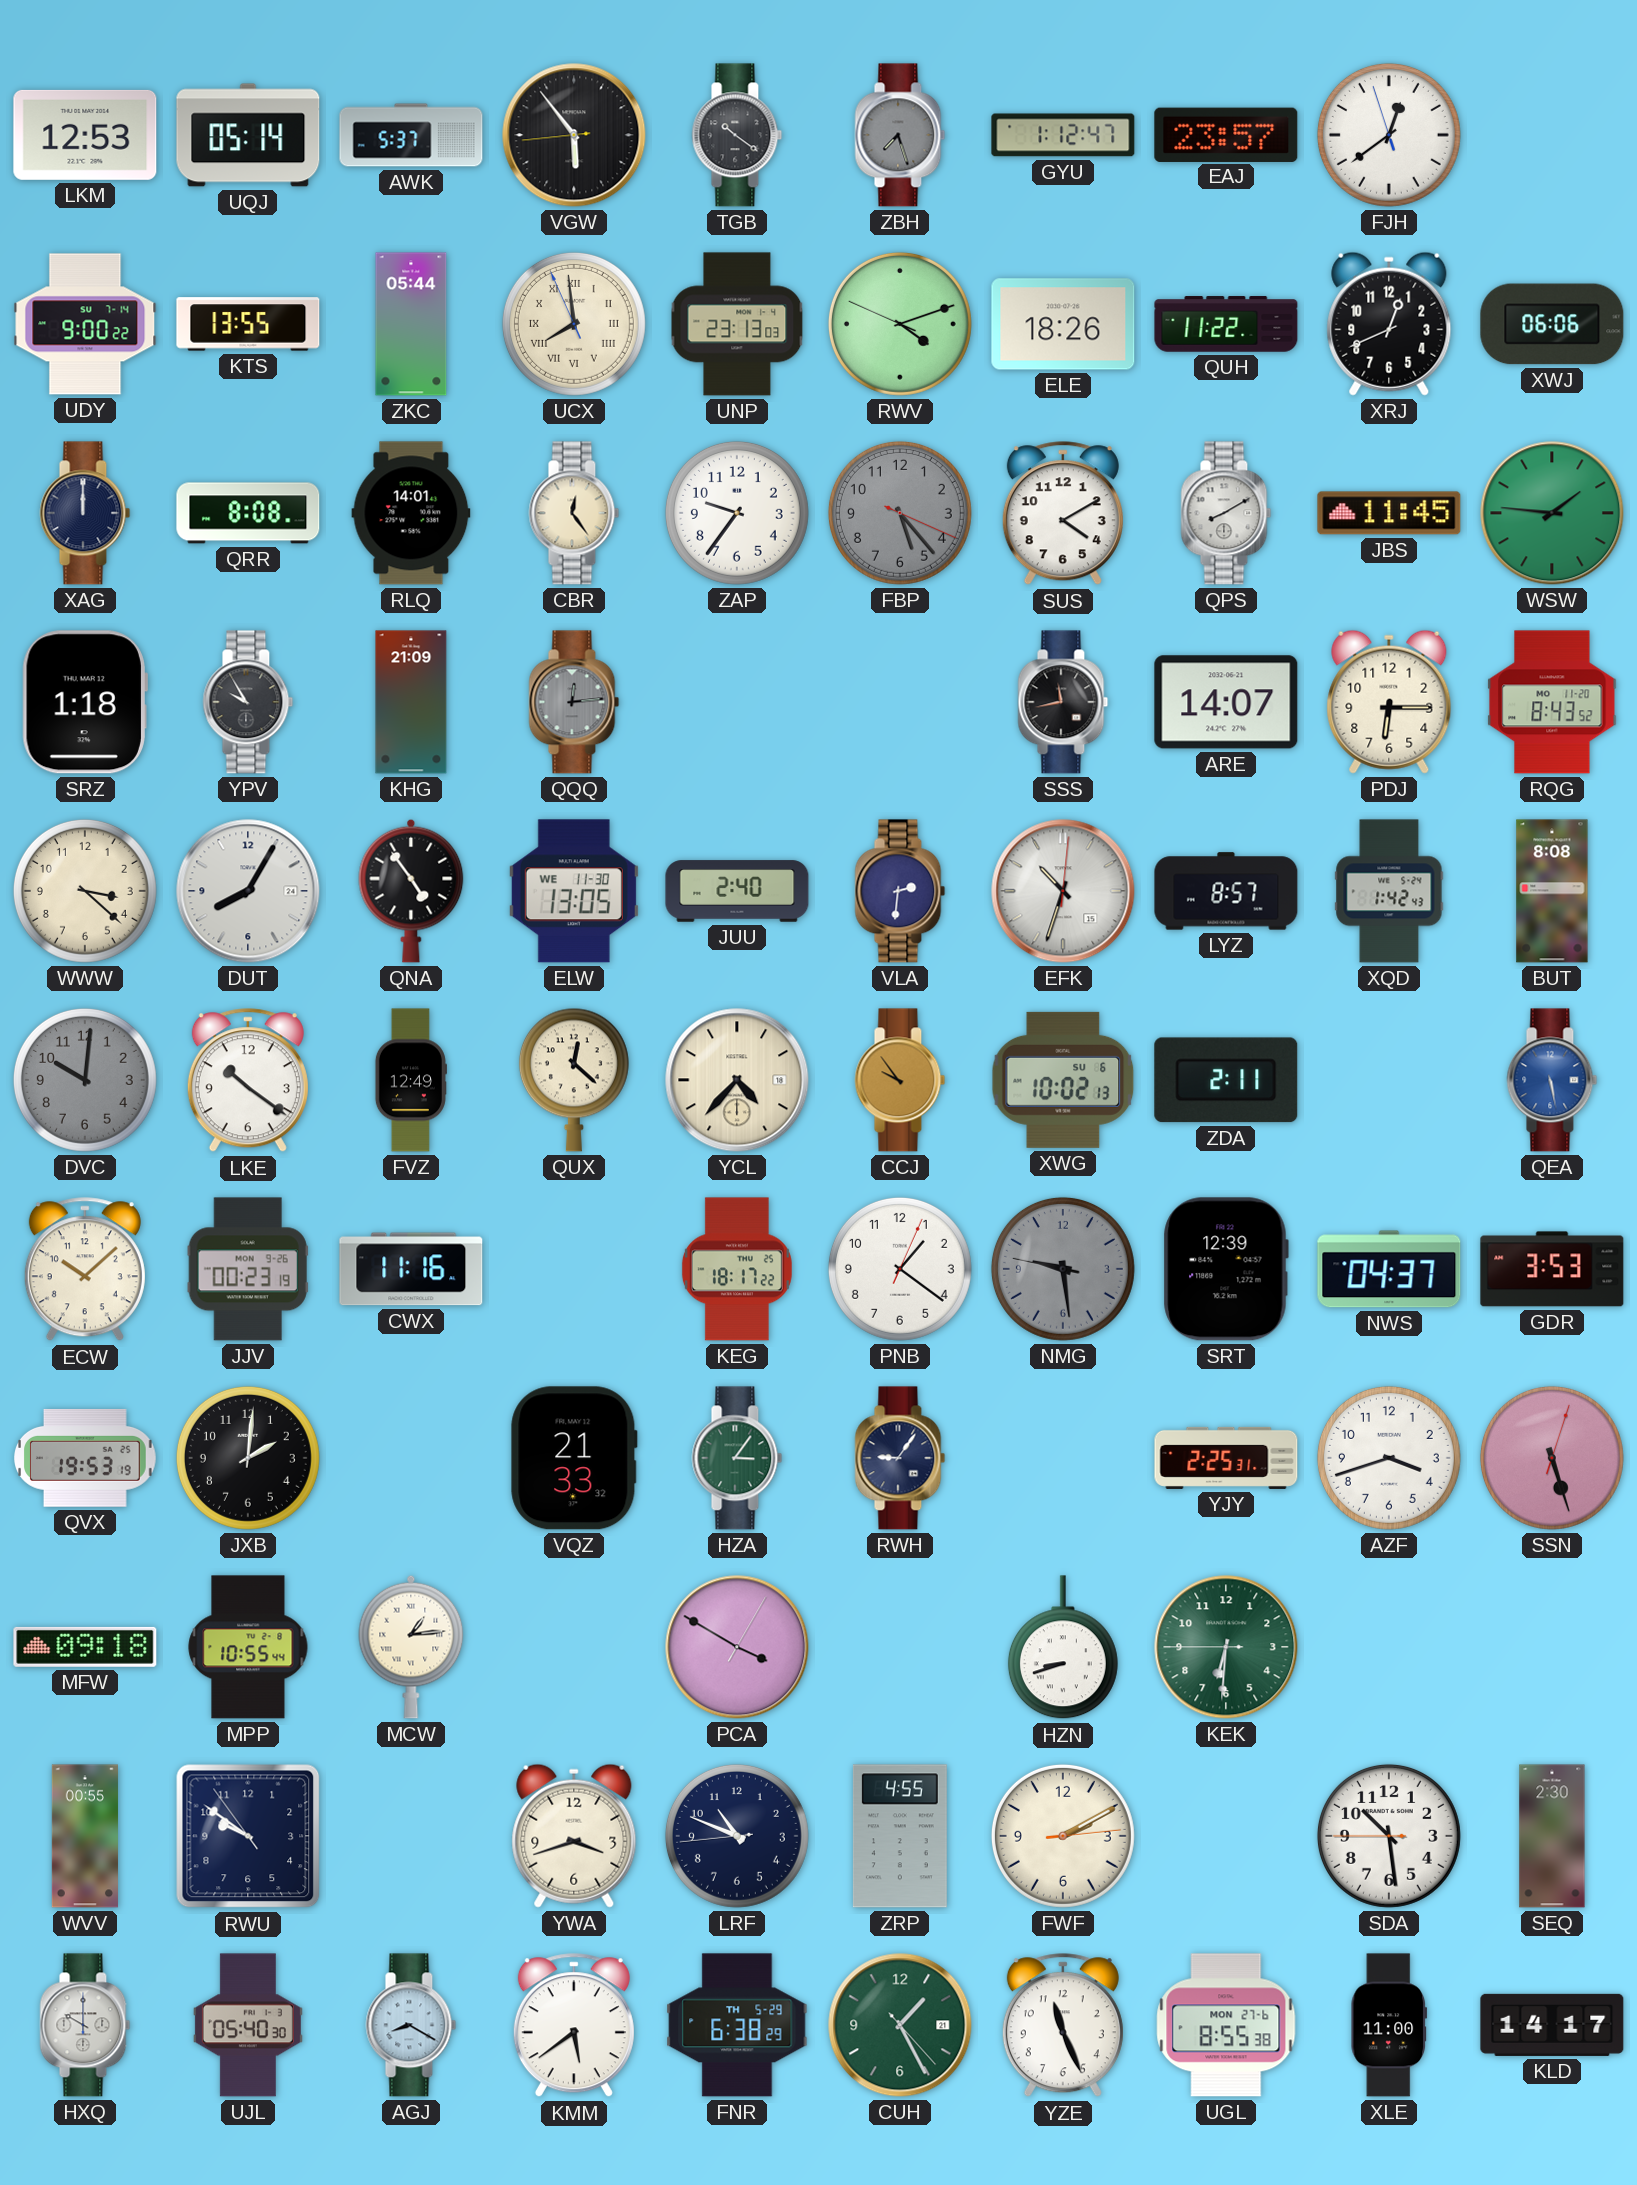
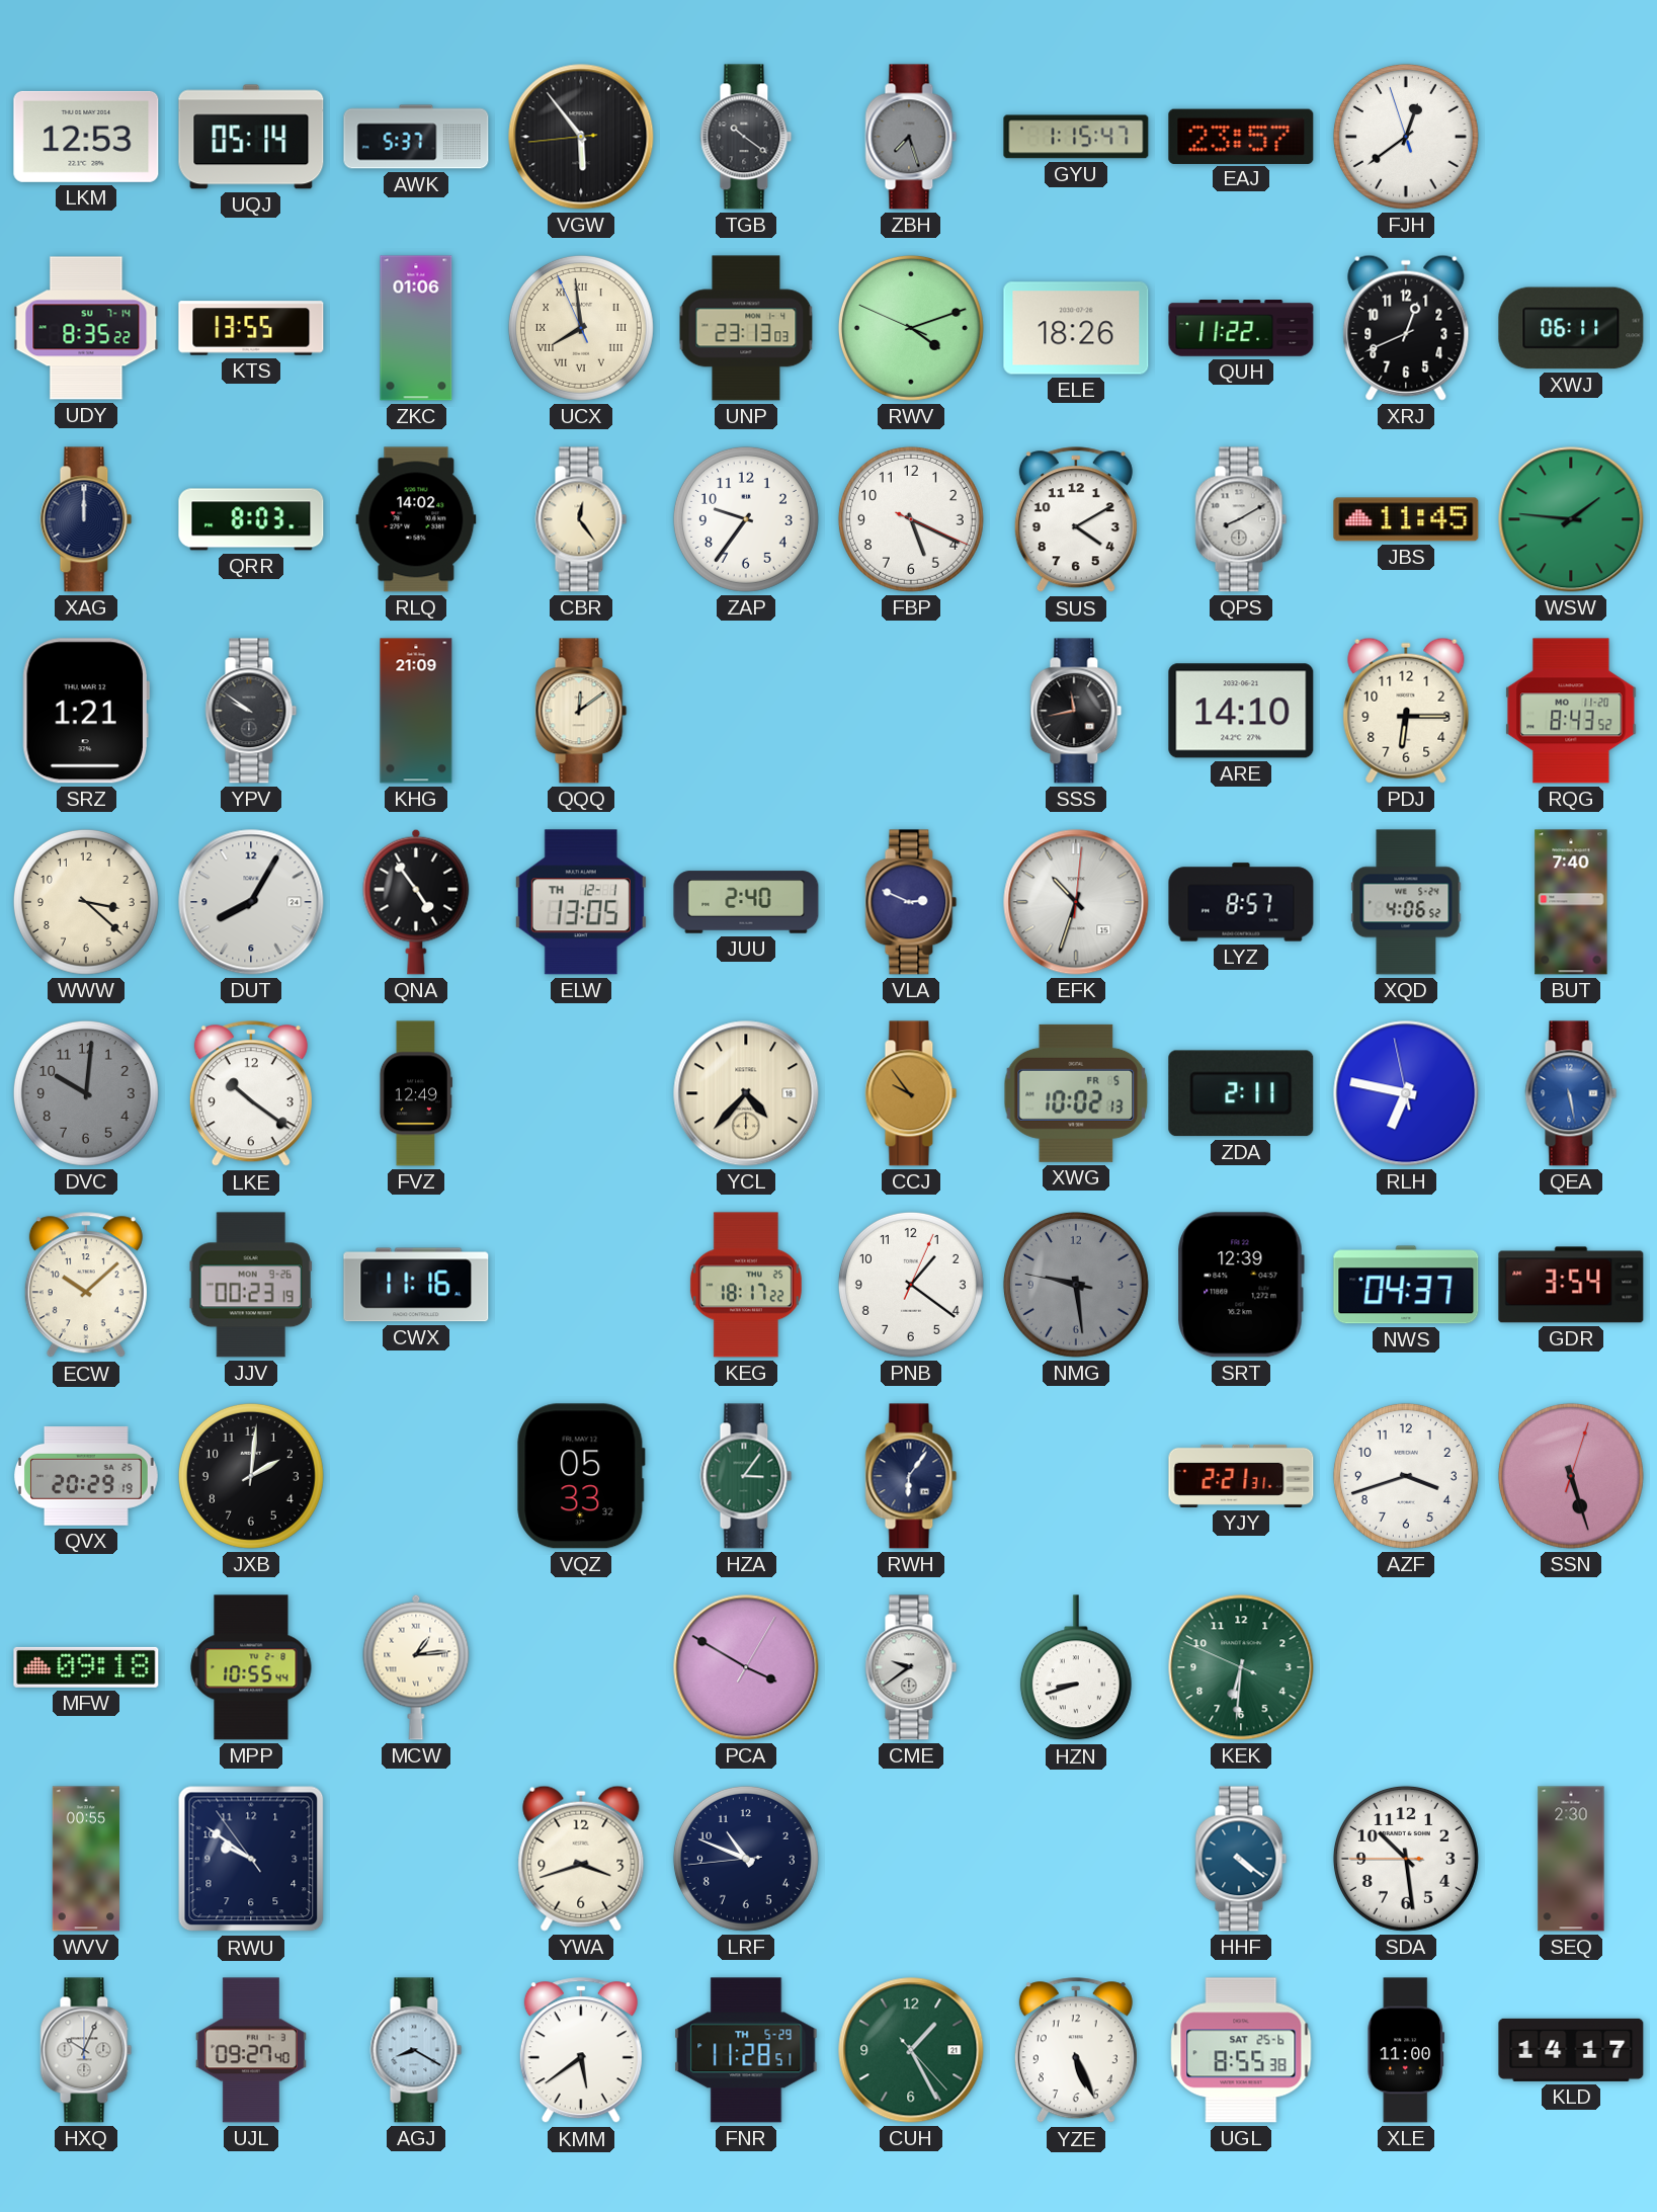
GYU: 1:12 -> 1:15
UDY: 9:00 -> 8:35
ZKC: 05:44 -> 01:06
XWJ: 06:06 -> 06:11
QRR: 8:08 -> 8:03
RLQ: 14:01 -> 14:02
FBP: 5:23 -> 5:19
FBP dial: grey -> white
SRZ: 1:18 -> 1:21
YPV: 9:55 -> 9:51
QQQ: 12:14 -> 12:09
QQQ dial: grey -> cream
ARE: 14:07 -> 14:10
ELW date: WE 11-30 -> TH 12-1
VLA: 2:31 -> 2:49
XQD: 1:42 -> 4:06
BUT: 8:08 -> 7:40
QUX: 12:22 -> none
XWG date: SU 6 -> FR 5
RLH: none -> 6:46
GDR: 3:53 -> 3:54
QVX: 19:53 -> 20:29
VQZ: 21:33 -> 05:33
RWH: 9:06 -> 6:06
YJY: 2:25 -> 2:21
CME: none -> 9:39
KEK: 6:30:45 -> 6:30:49
ZRP: 4:55 -> none
FWF: 2:10 -> none
HHF: none -> 4:21
HXQ: 10:00 -> 10:04
UJL: 05:40 -> 09:27
FNR: 6:38 -> 11:28
YZE: 11:26 -> 5:26
UGL date: MON 27-6 -> SAT 25-6
